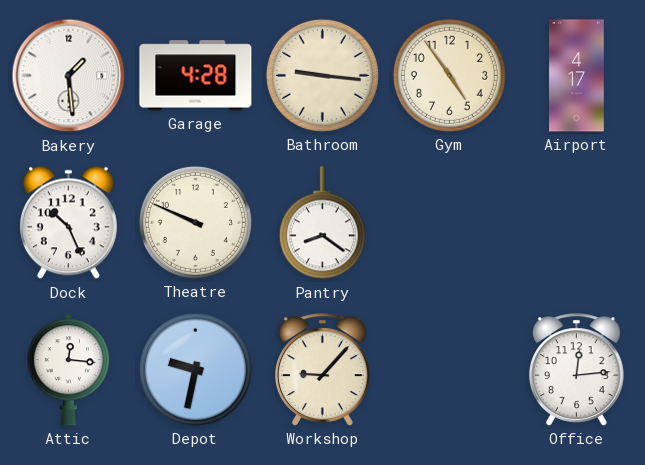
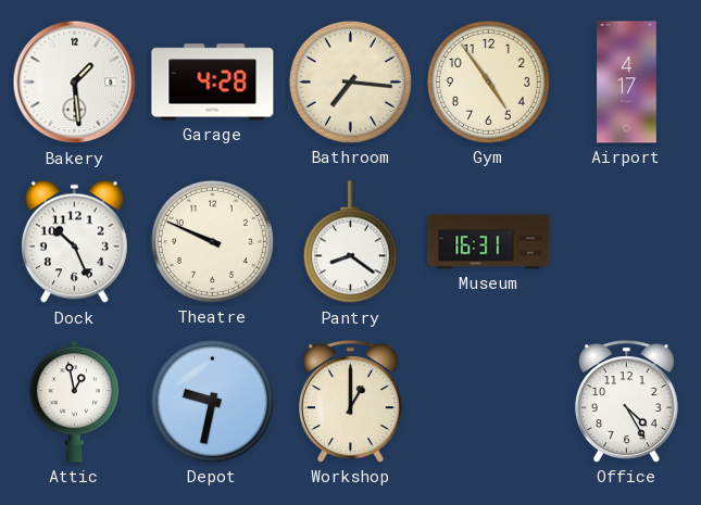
Bathroom: 9:16 -> 7:16
Museum: none -> 16:31
Attic: 12:16 -> 12:58
Workshop: 9:07 -> 1:00
Office: 12:14 -> 4:25
